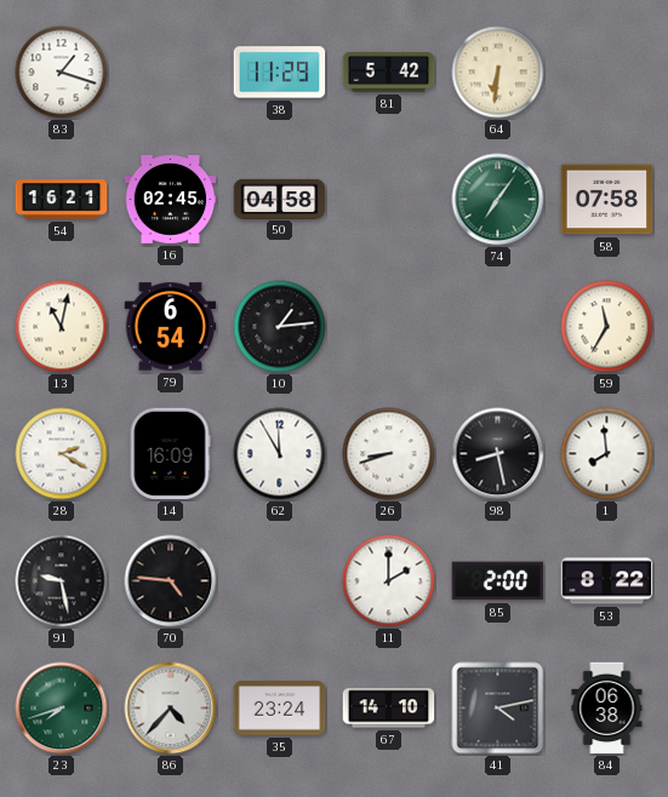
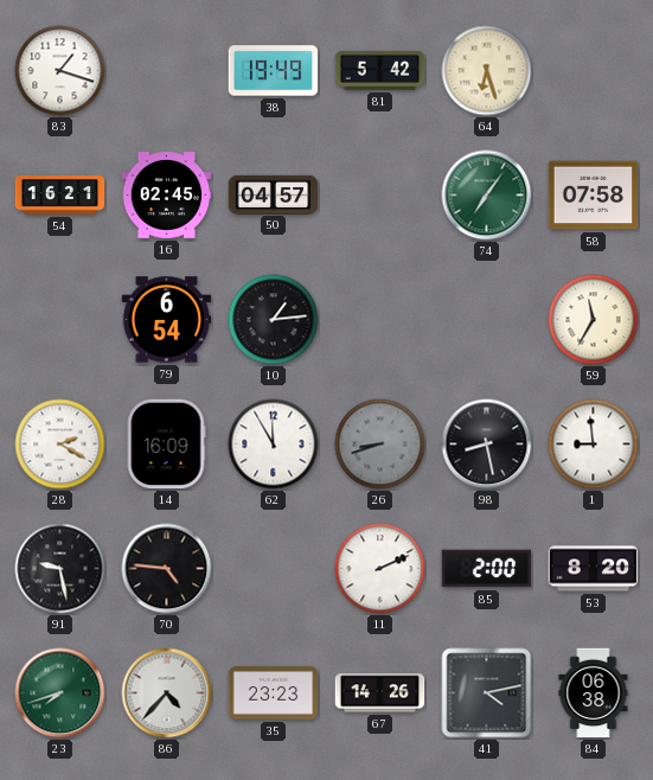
38: 11:29 -> 19:49
64: 6:31 -> 6:27
50: 04:58 -> 04:57
13: 11:02 -> none
26 dial: white -> grey
1: 7:59 -> 8:59
11: 2:00 -> 2:11
53: 8:22 -> 8:20
35: 23:24 -> 23:23
67: 14:10 -> 14:26
